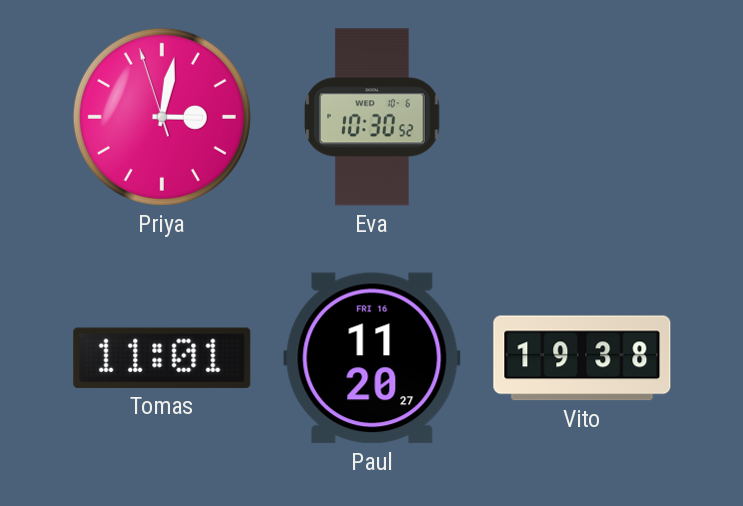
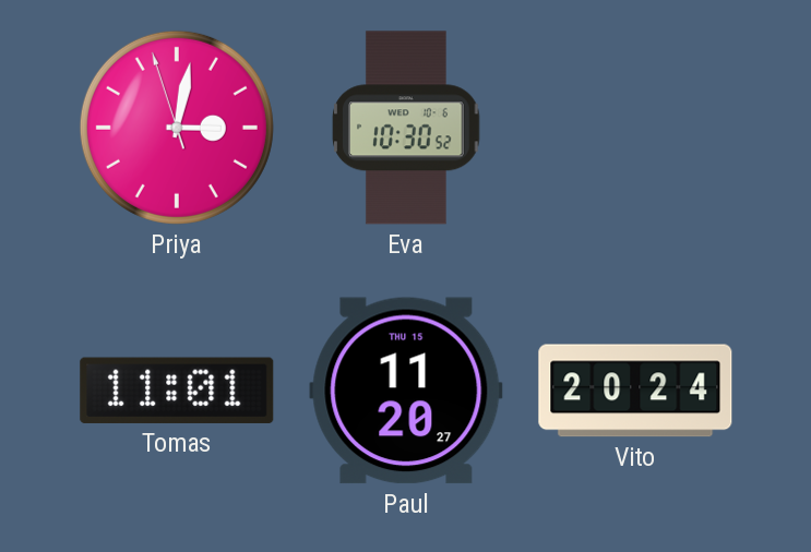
Paul date: FRI 16 -> THU 15
Vito: 19:38 -> 20:24
